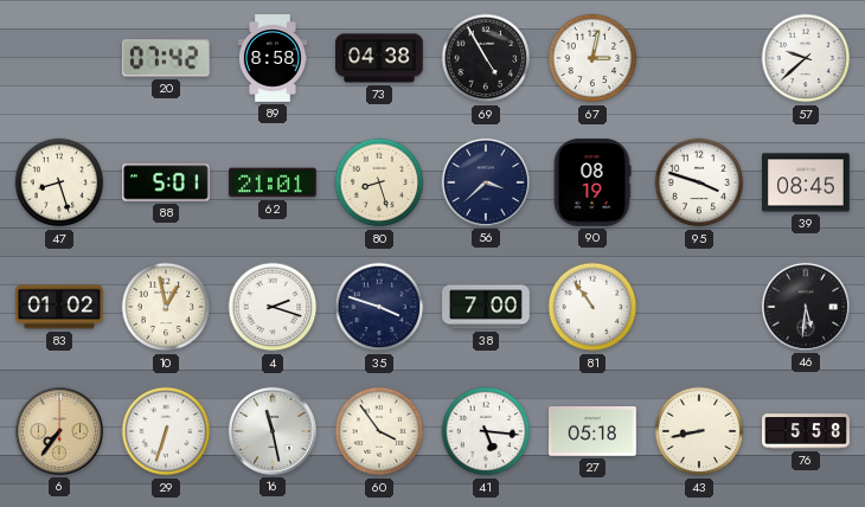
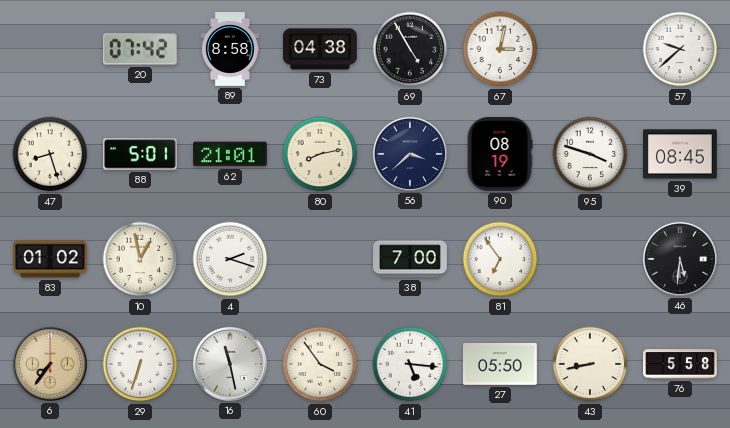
80: 8:27 -> 8:13
35: 3:48 -> none
81: 10:54 -> 6:54
27: 05:18 -> 05:50
